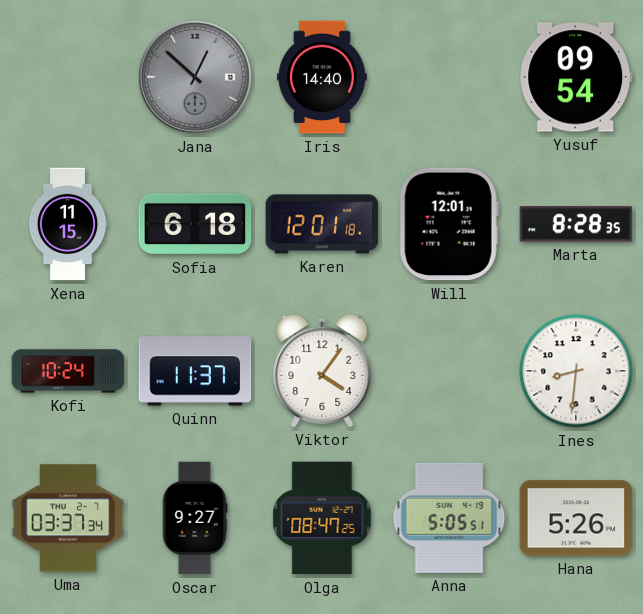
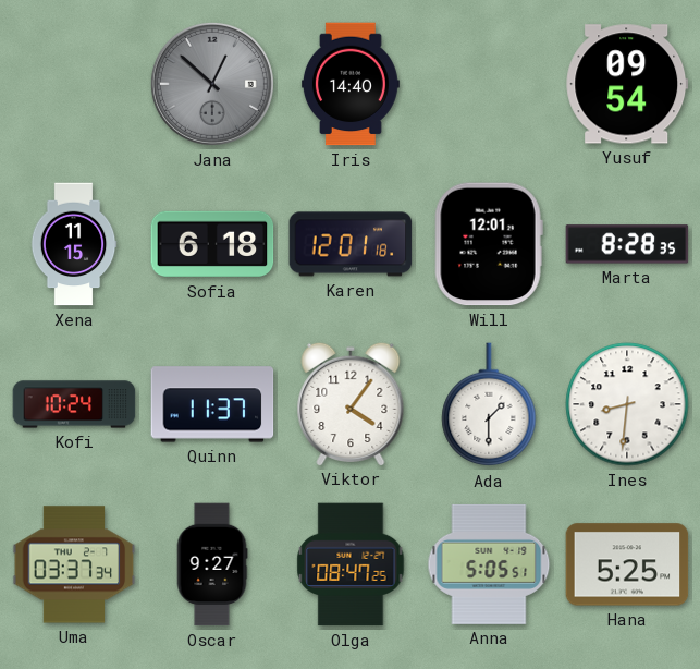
Ada: none -> 1:30
Hana: 5:26 -> 5:25
